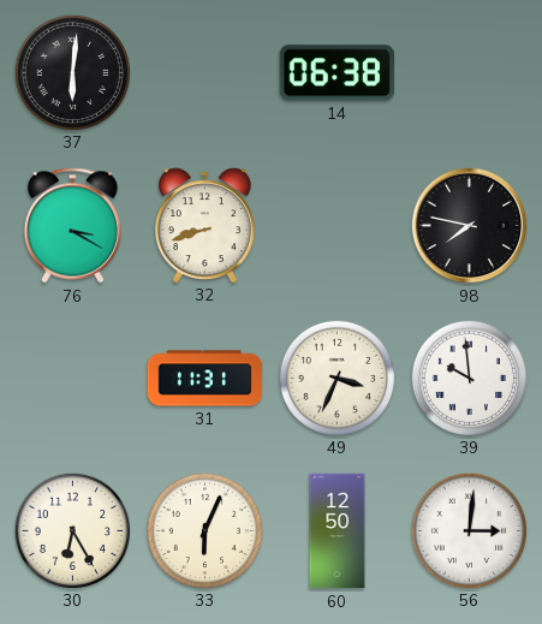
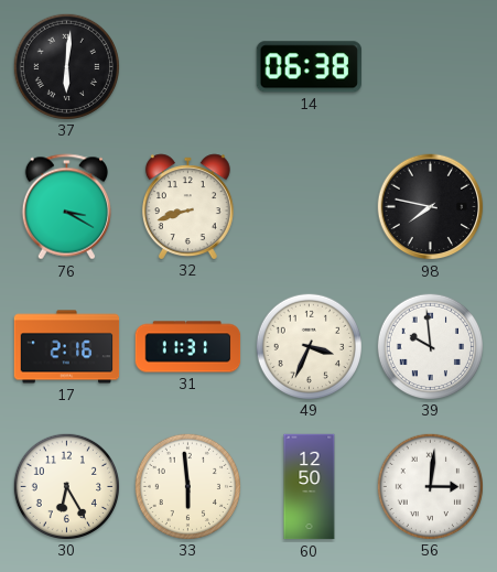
17: none -> 2:16
33: 6:04 -> 5:59
